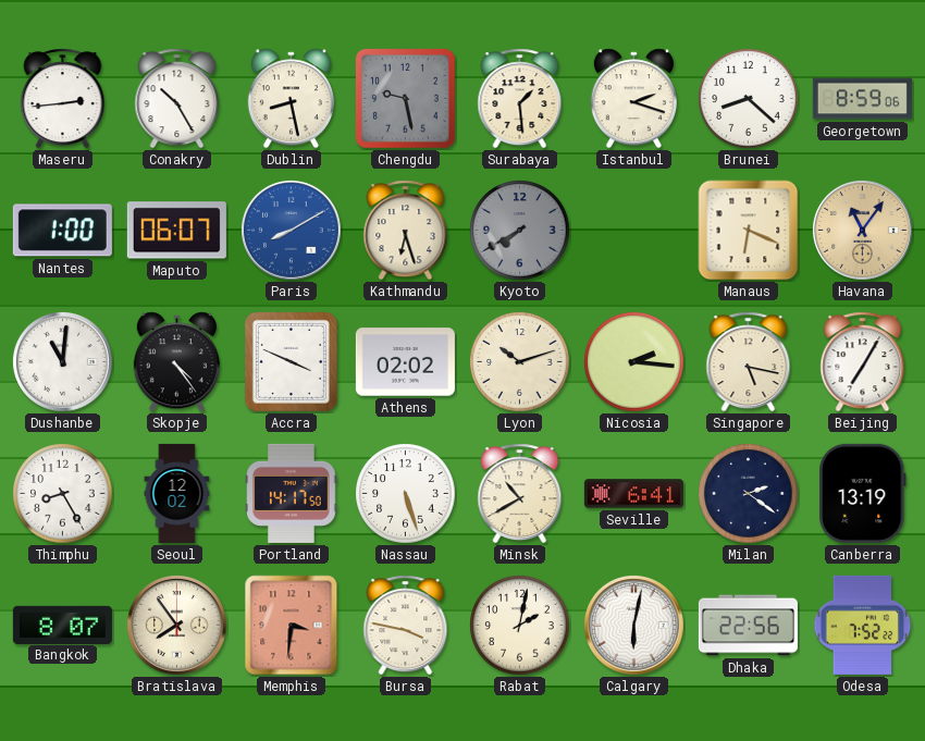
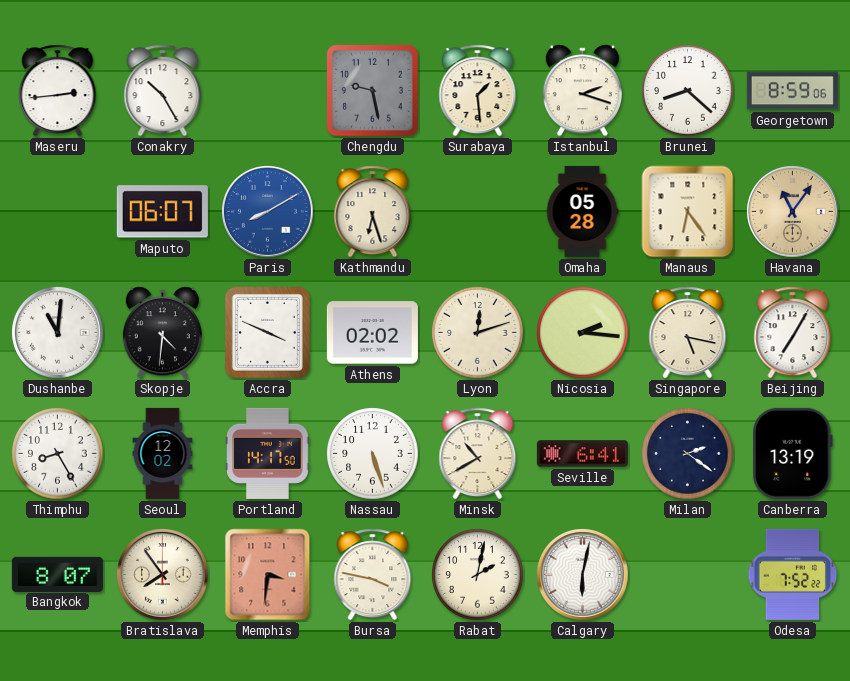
Dublin: 8:28 -> none
Nantes: 1:00 -> none
Kyoto: 7:40 -> none
Omaha: none -> 05:28
Manaus: 6:19 -> 6:24
Skopje: 4:24 -> 4:31
Lyon: 10:12 -> 12:12
Dhaka: 22:56 -> none
